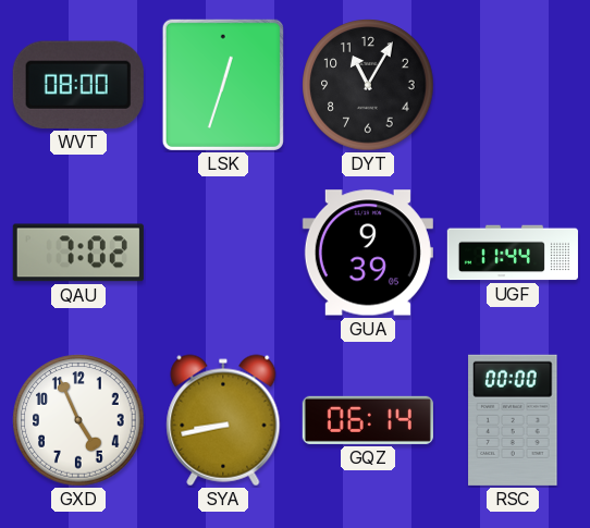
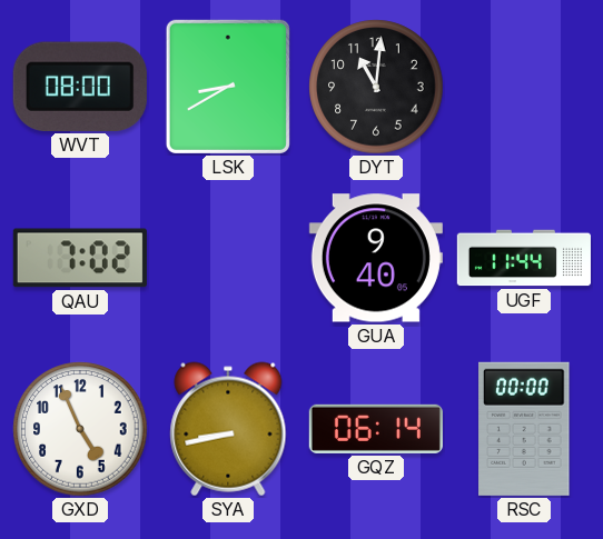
LSK: 12:33 -> 8:40
DYT: 11:05 -> 11:01
GUA: 9:39 -> 9:40
